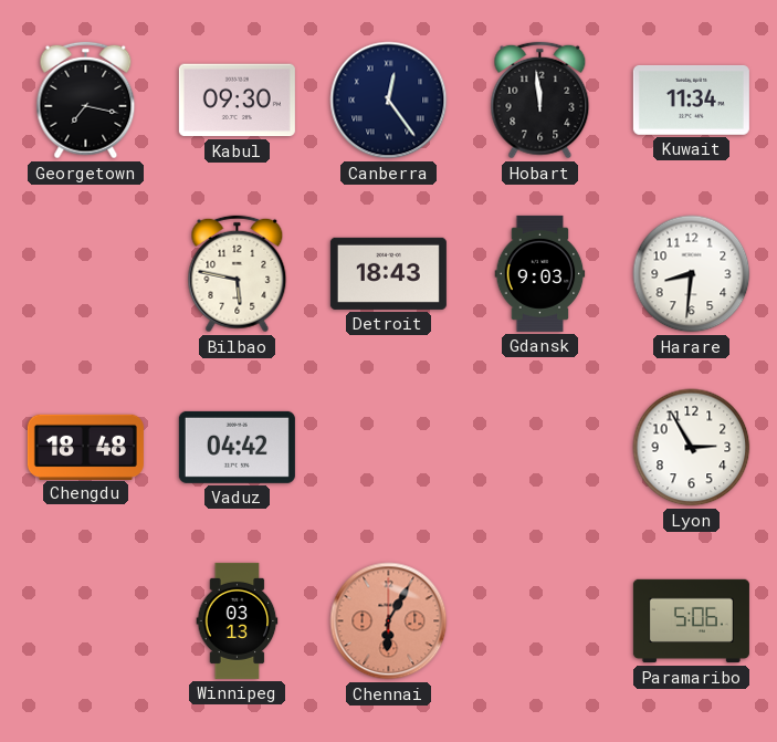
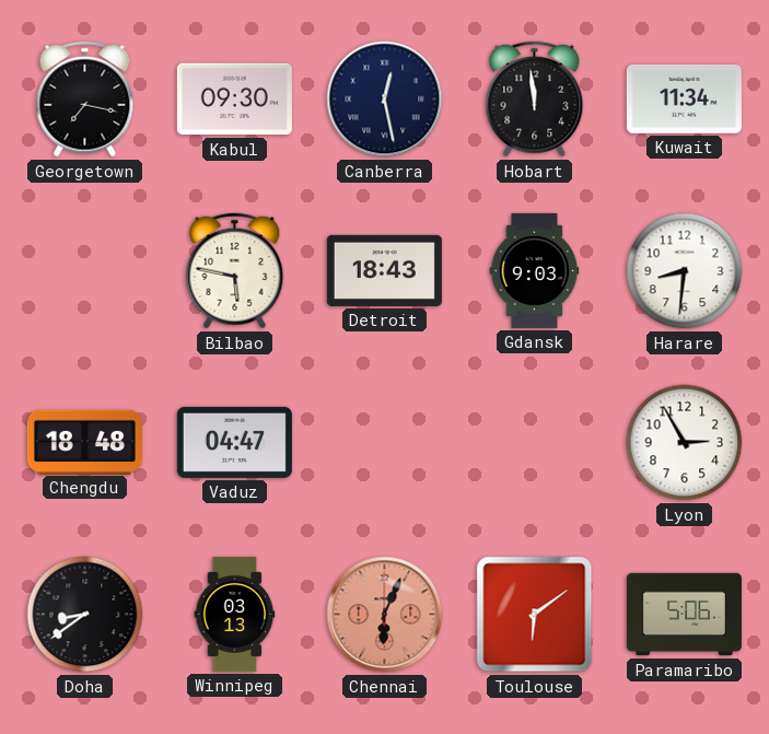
Canberra: 12:24 -> 12:28
Vaduz: 04:42 -> 04:47
Doha: none -> 8:39
Chennai: 6:05 -> 6:04
Toulouse: none -> 6:09
